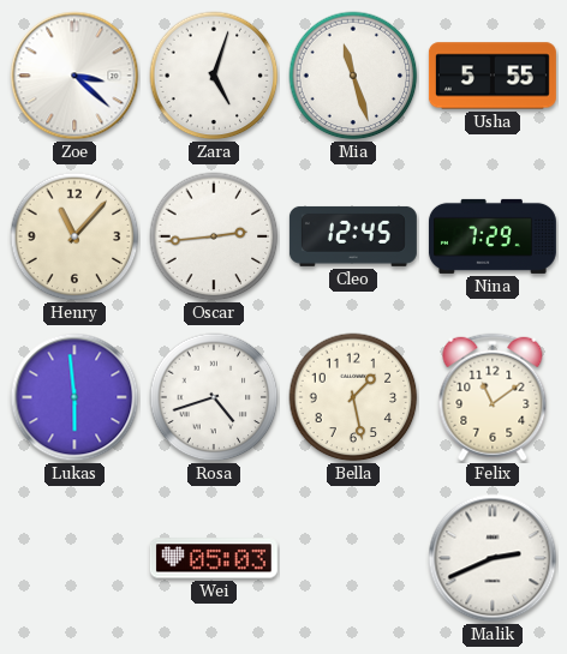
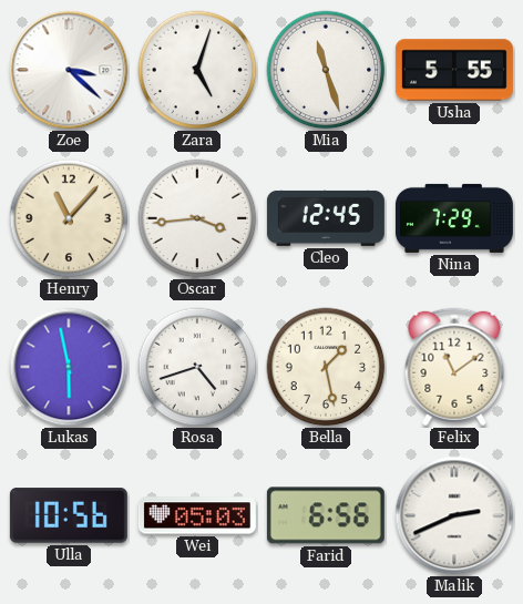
Oscar: 2:44 -> 3:44
Lukas: 5:59 -> 5:58
Ulla: none -> 10:56
Farid: none -> 6:56
